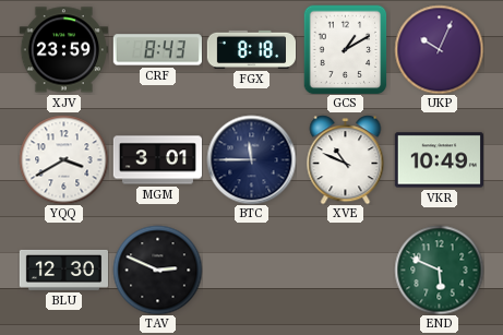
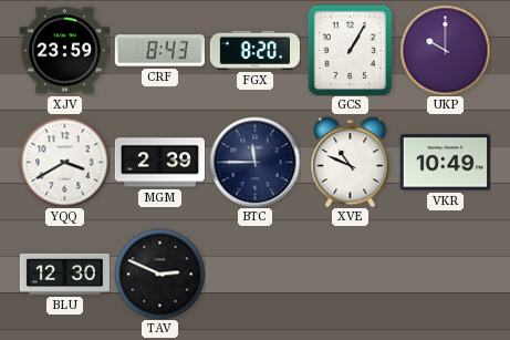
FGX: 8:18 -> 8:20
GCS: 1:10 -> 1:05
UKP: 10:04 -> 10:00
MGM: 3:01 -> 2:39
END: 5:49 -> none
